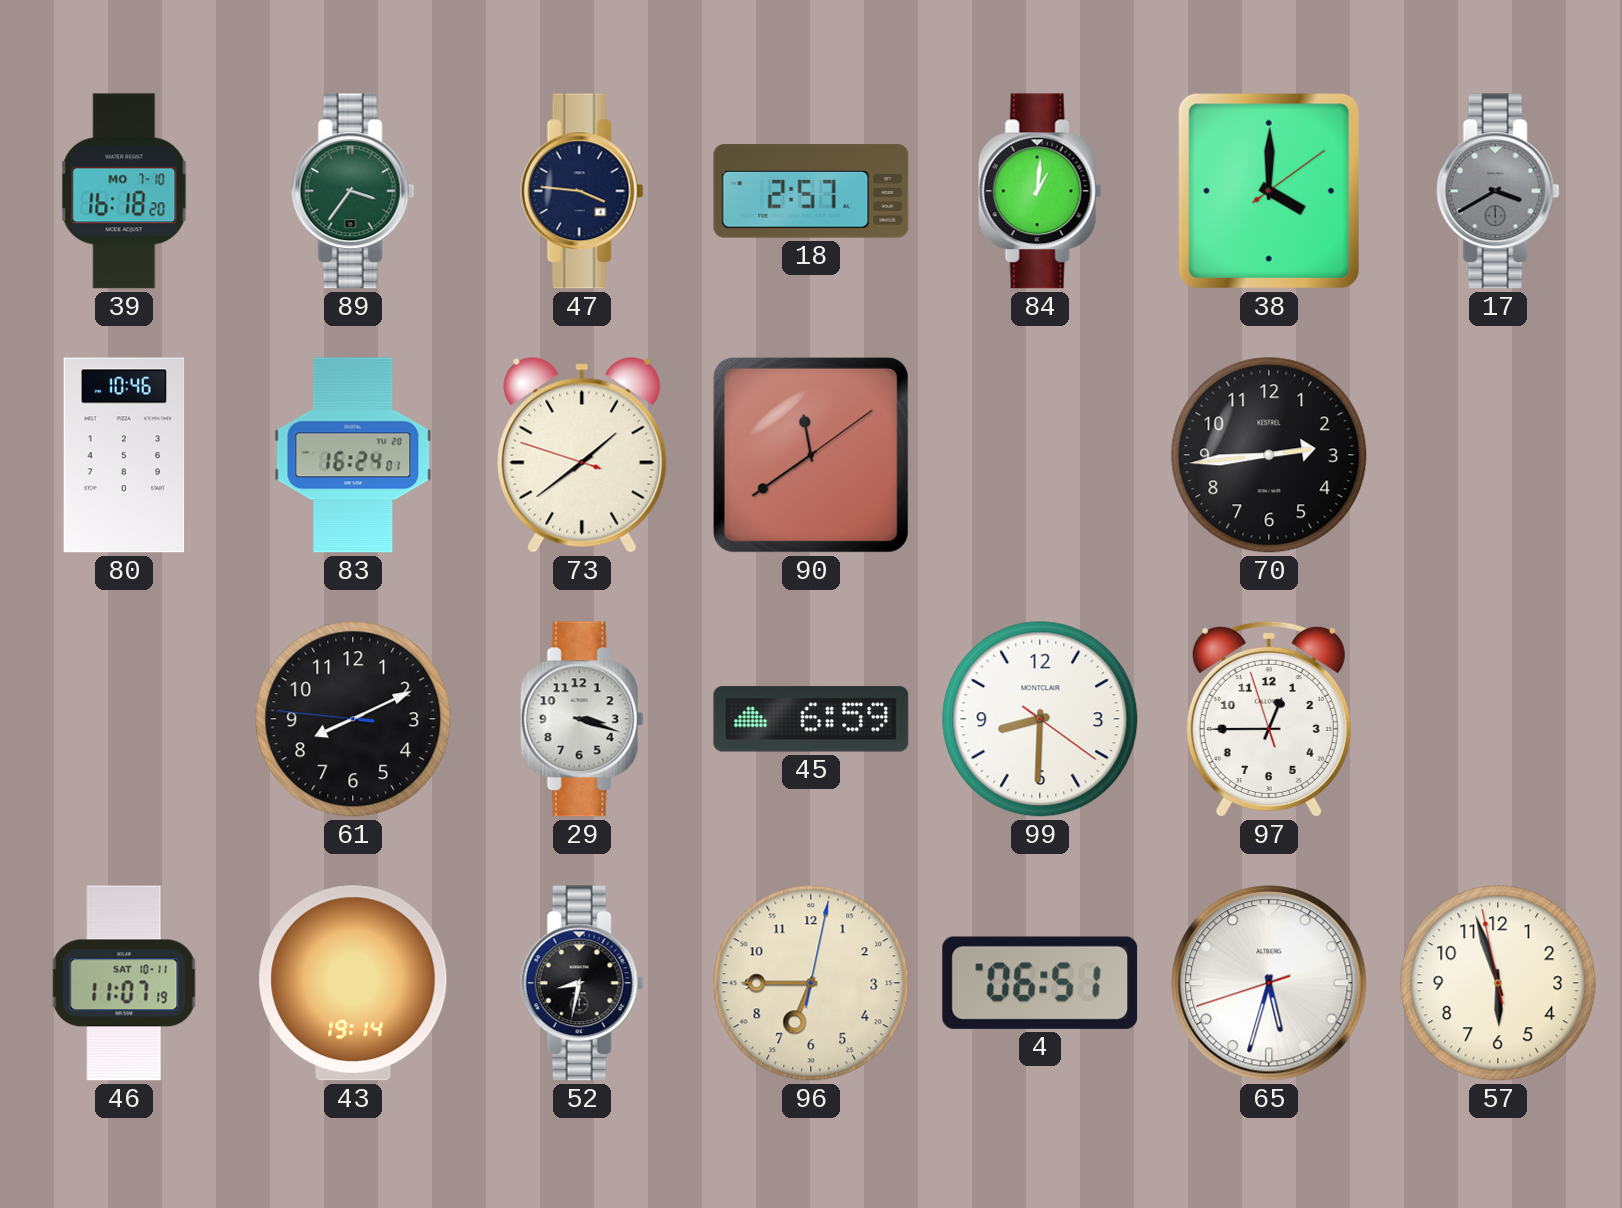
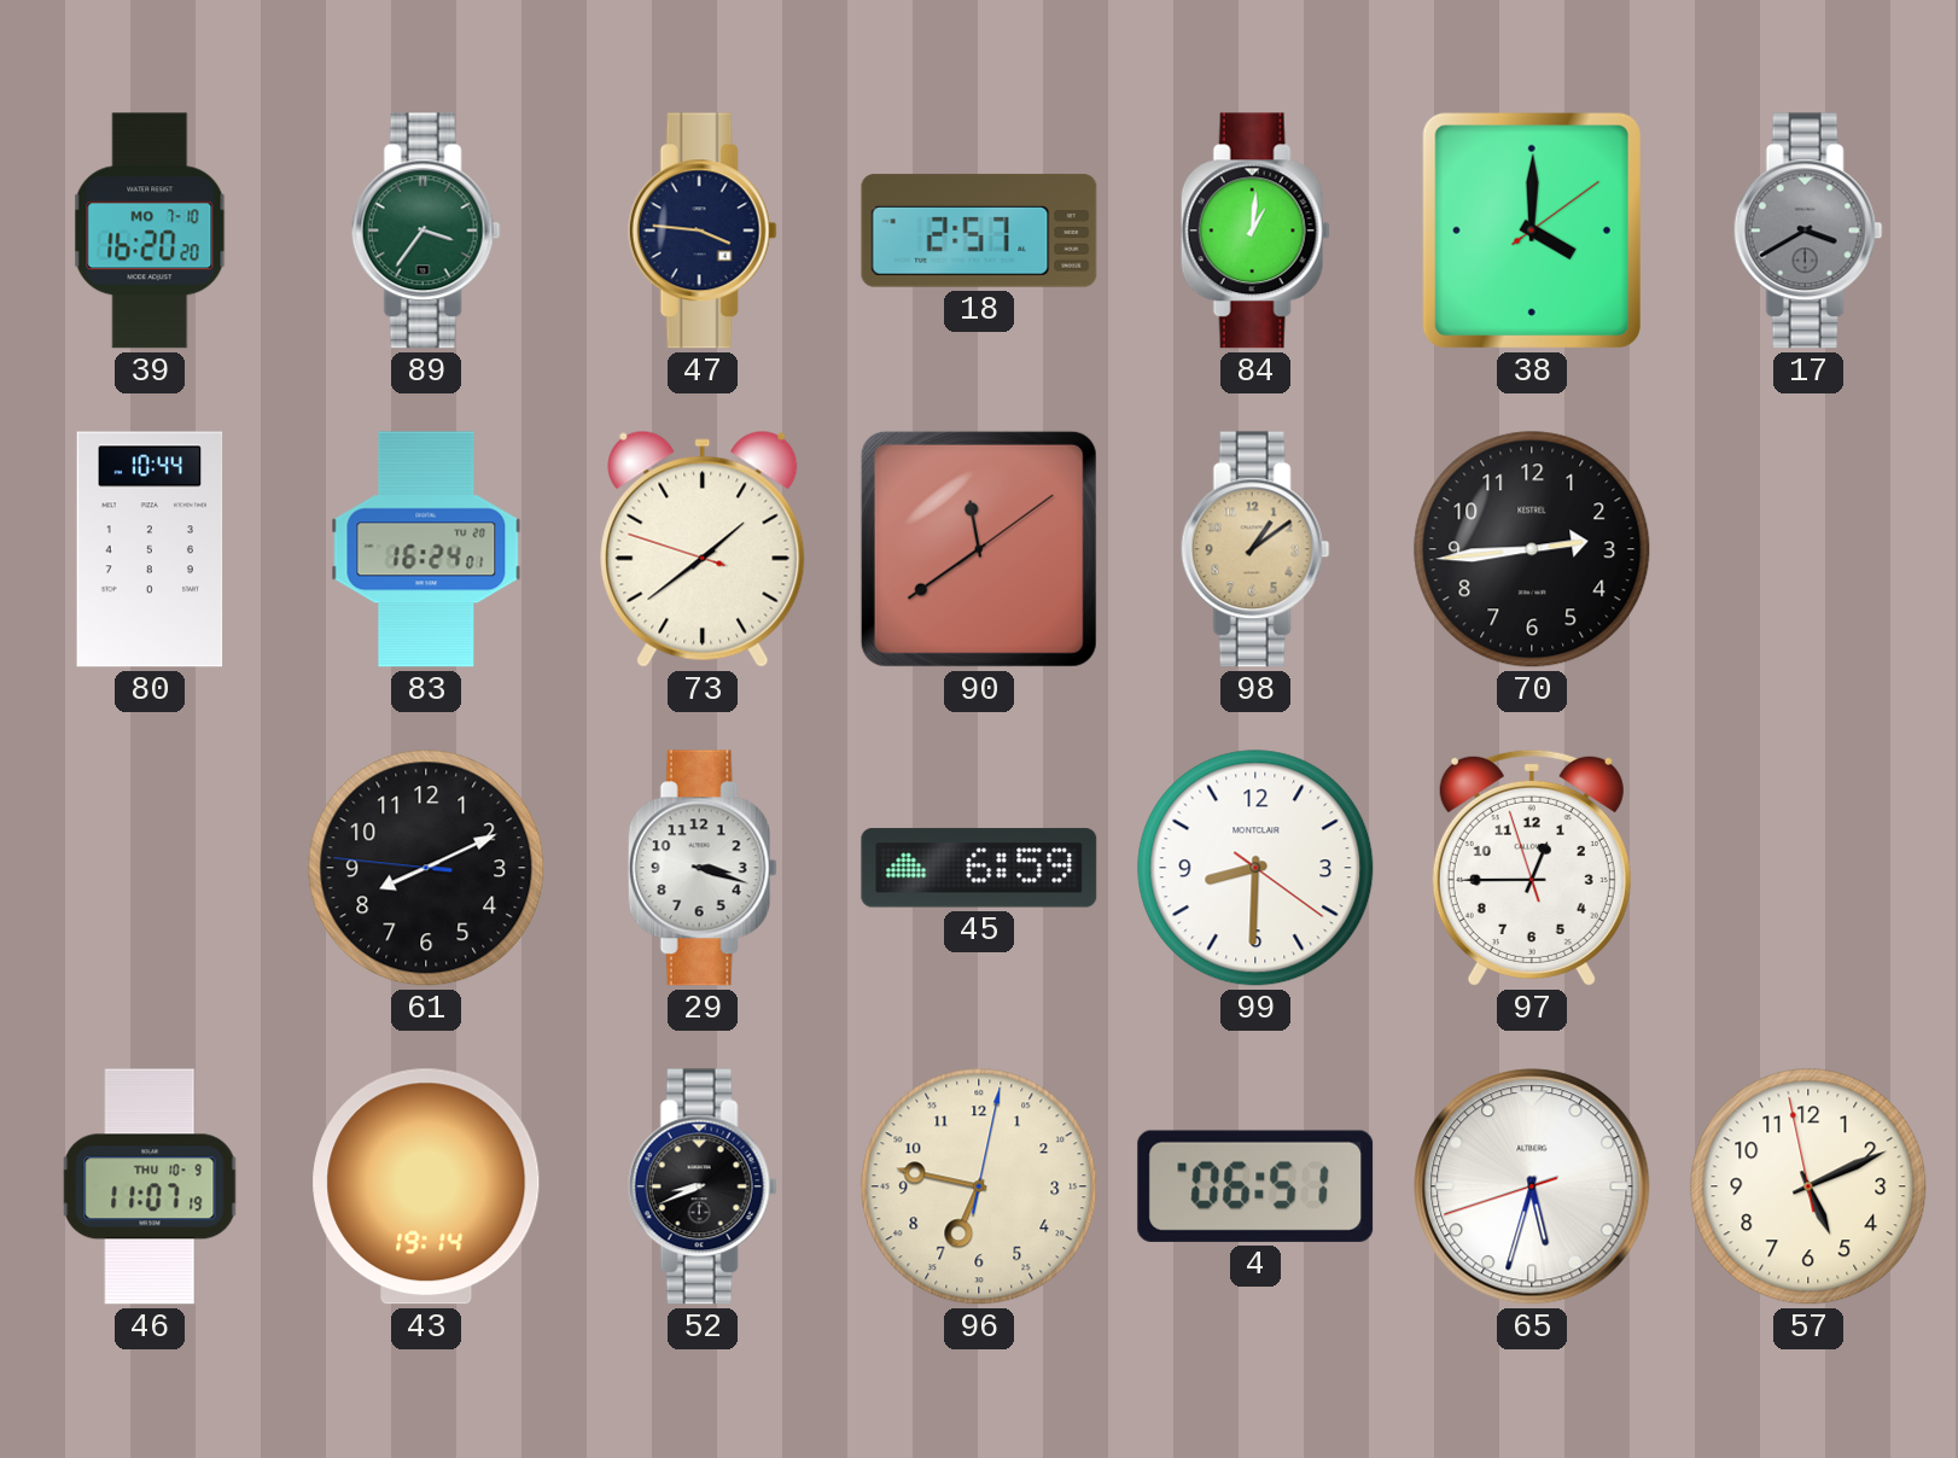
39: 16:18 -> 16:20
80: 10:46 -> 10:44
98: none -> 1:09
46 date: SAT 10-11 -> THU 10-9
52: 8:32 -> 8:41
96: 6:45 -> 6:47
57: 5:56 -> 5:10
